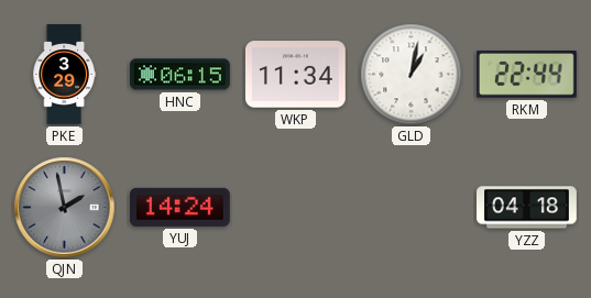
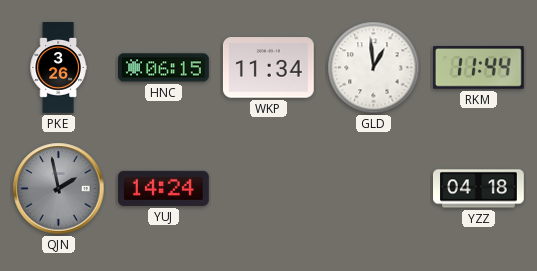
PKE: 3:29 -> 3:26
GLD: 1:02 -> 12:59
RKM: 22:44 -> 11:44
